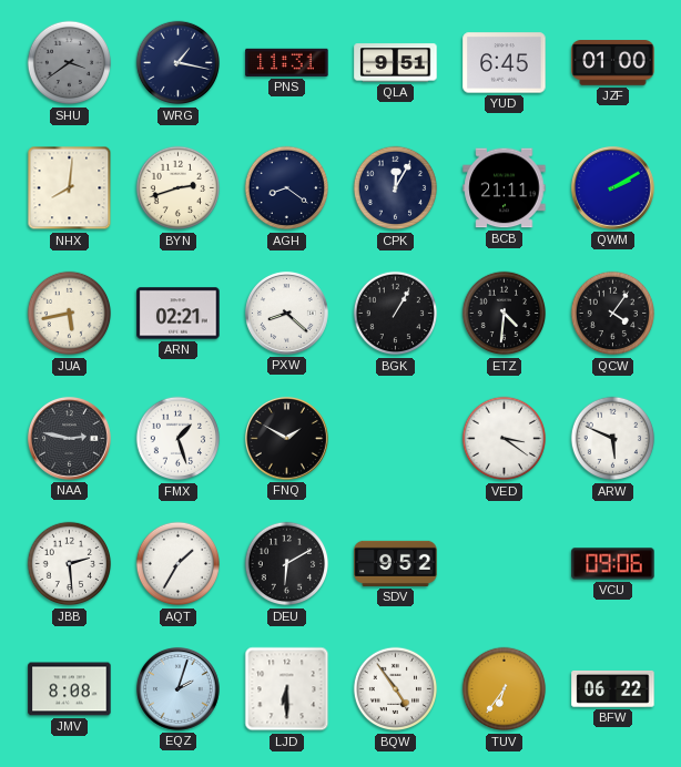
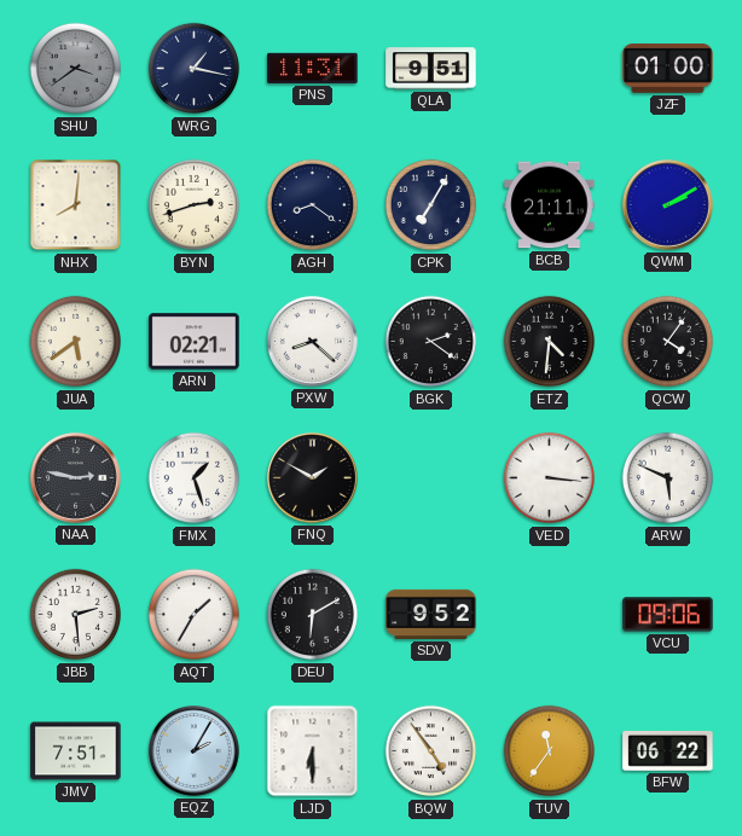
YUD: 6:45 -> none
CPK: 12:05 -> 7:05
JUA: 5:43 -> 5:39
BGK: 1:05 -> 2:21
VED: 3:21 -> 3:16
JMV: 8:08 -> 7:51
EQZ: 2:03 -> 2:05
TUV: 6:36 -> 11:36
